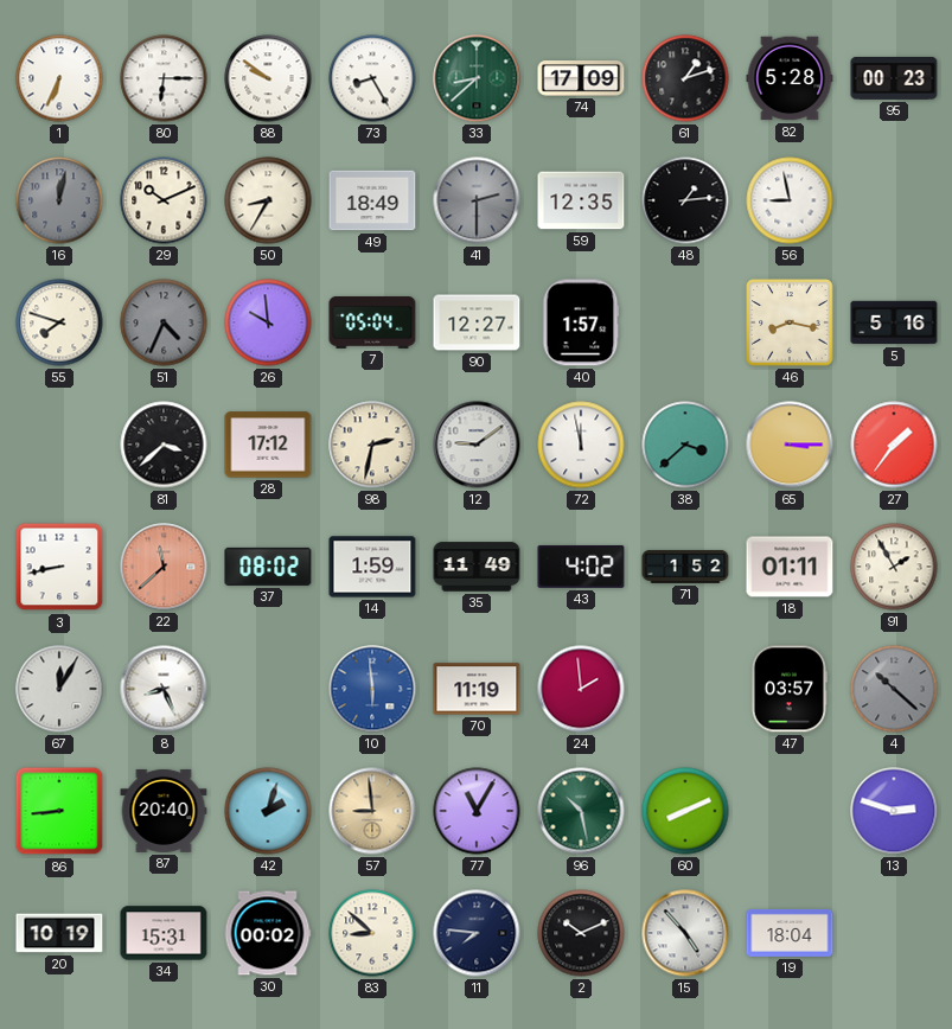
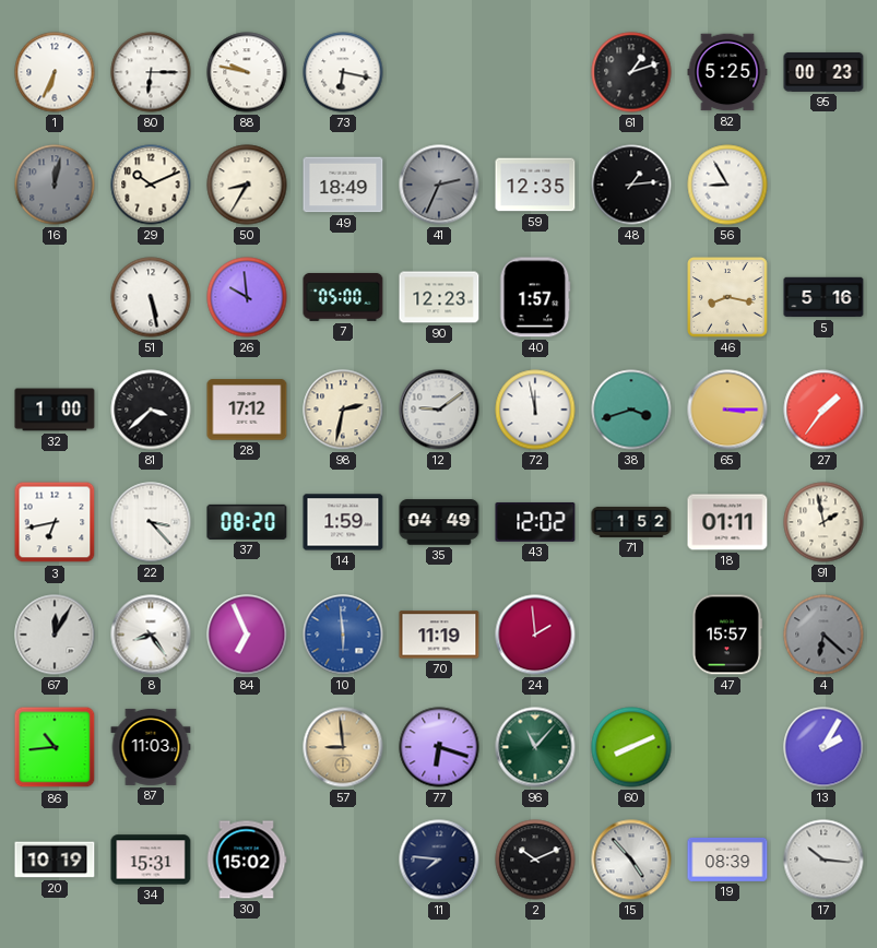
88: 9:51 -> 9:47
73: 8:25 -> 6:17
33: 8:38 -> none
74: 17:09 -> none
82: 5:28 -> 5:25
41: 2:30 -> 2:34
56: 8:58 -> 8:55
55: 7:48 -> none
51: 4:34 -> 5:28
51 dial: grey -> white
7: 05:04 -> 05:00
90: 12:27 -> 12:23
32: none -> 1:00
38: 3:38 -> 3:42
3: 8:43 -> 6:43
22: 11:38 -> 3:23
22 dial: salmon -> white
37: 08:02 -> 08:20
35: 11:49 -> 04:49
43: 4:02 -> 12:02
91: 1:55 -> 1:58
8: 8:26 -> 8:24
84: none -> 6:56
47: 03:57 -> 15:57
4: 10:22 -> 6:22
86: 8:44 -> 10:44
87: 20:40 -> 11:03
42: 2:03 -> none
77: 11:05 -> 6:18
96: 10:28 -> 11:07
13: 2:48 -> 2:05
30: 00:02 -> 15:02
83: 8:52 -> none
19: 18:04 -> 08:39
17: none -> 10:16
